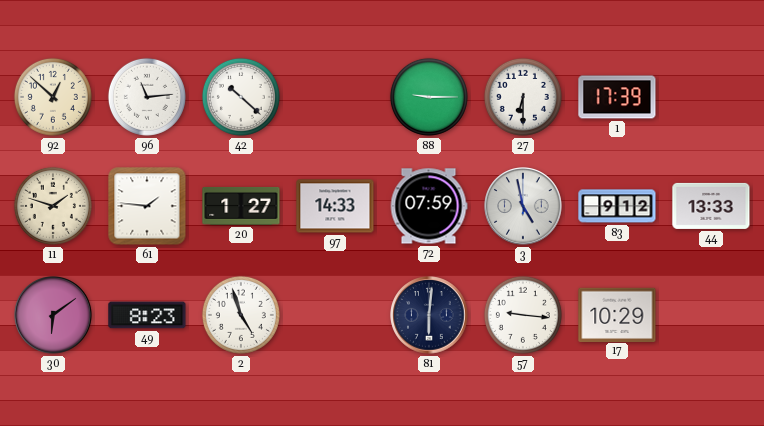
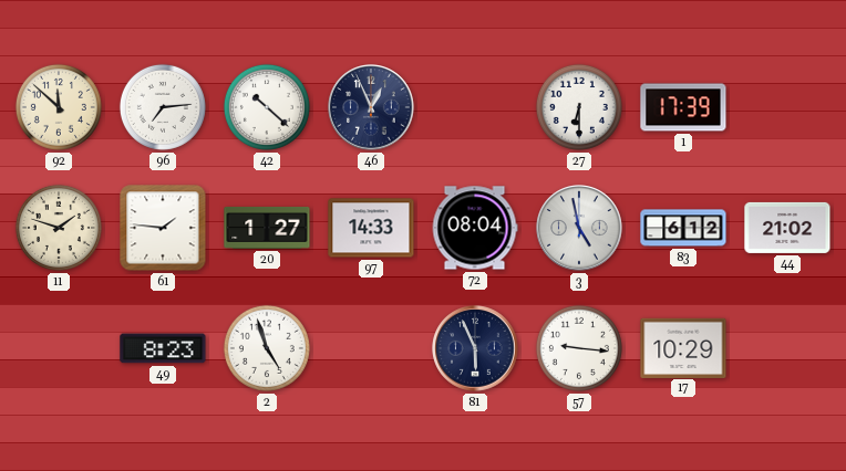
92: 12:52 -> 11:52
96: 11:14 -> 7:14
46: none -> 12:56
88: 9:15 -> none
72: 07:59 -> 08:04
83: 9:12 -> 6:12
44: 13:33 -> 21:02
30: 6:09 -> none
81: 6:01 -> 5:56
